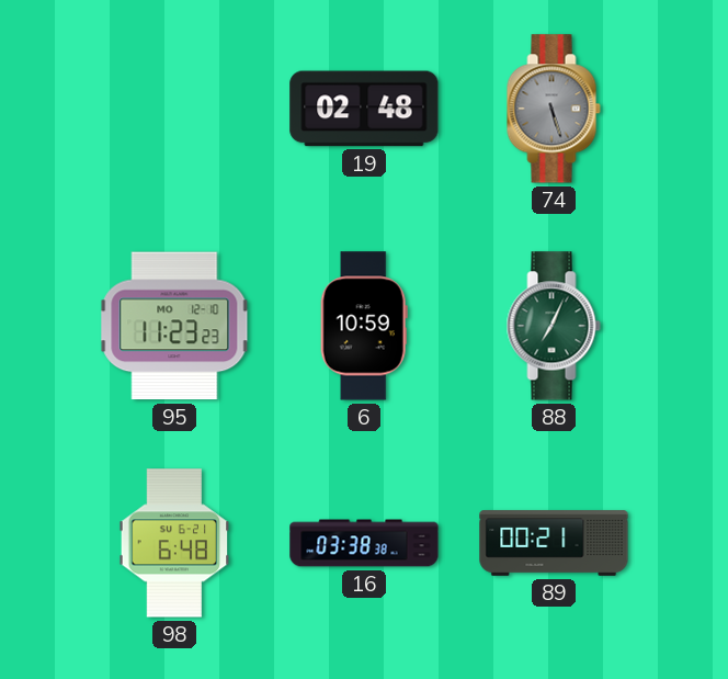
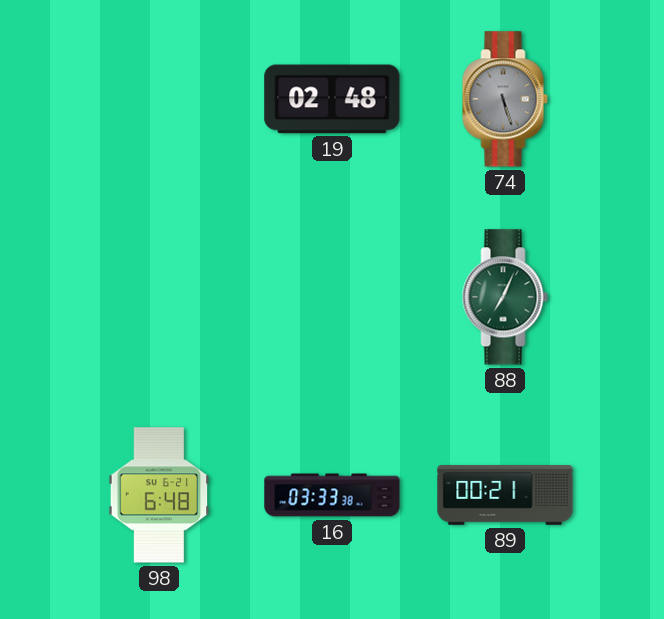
95: 11:23 -> none
6: 10:59 -> none
16: 03:38 -> 03:33
